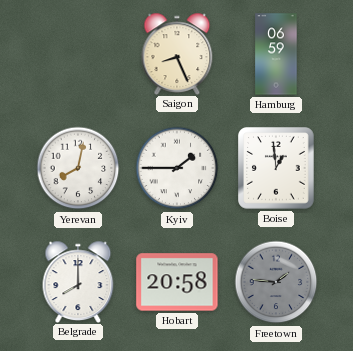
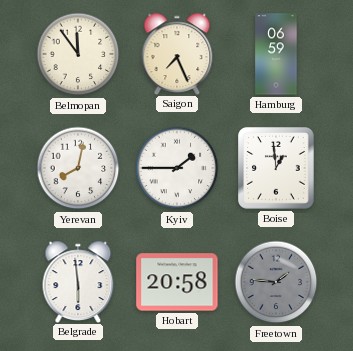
Belmopan: none -> 11:54
Saigon: 8:26 -> 7:26
Belgrade: 8:00 -> 5:59
